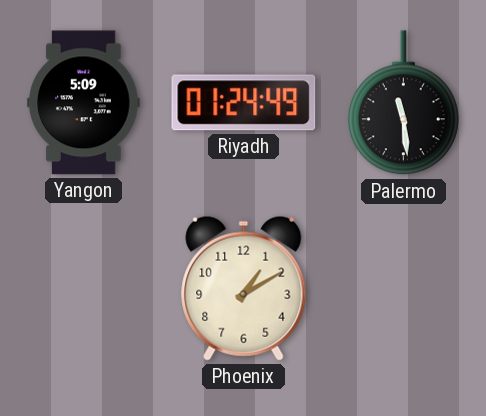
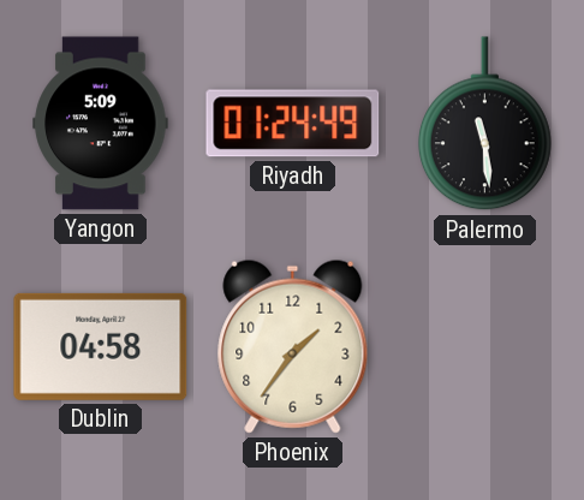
Dublin: none -> 04:58
Phoenix: 1:10 -> 1:36
